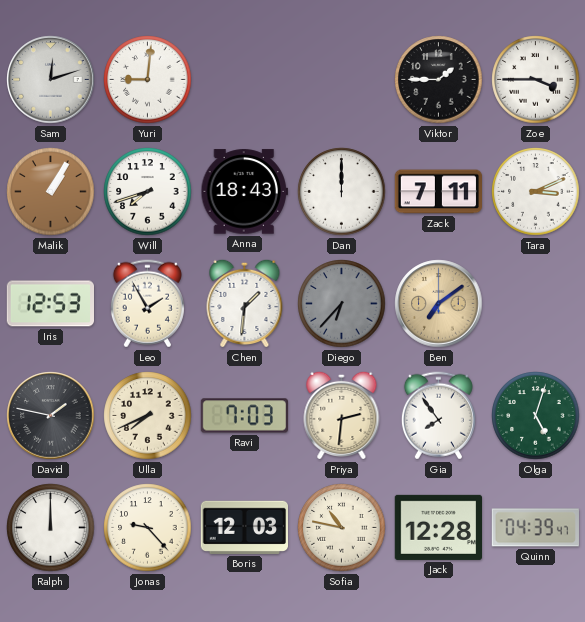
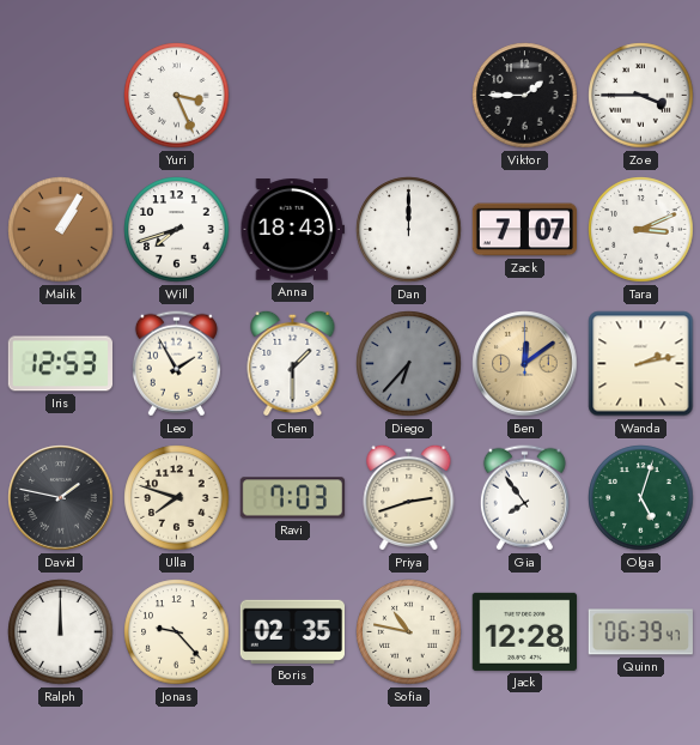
Sam: 12:12 -> none
Yuri: 9:01 -> 3:26
Zack: 7:11 -> 7:07
Chen: 1:31 -> 1:30
Ben: 7:09 -> 12:09
Wanda: none -> 2:13
Ulla: 7:41 -> 7:48
Priya: 2:31 -> 2:42
Boris: 12:03 -> 02:35
Quinn: 04:39 -> 06:39
